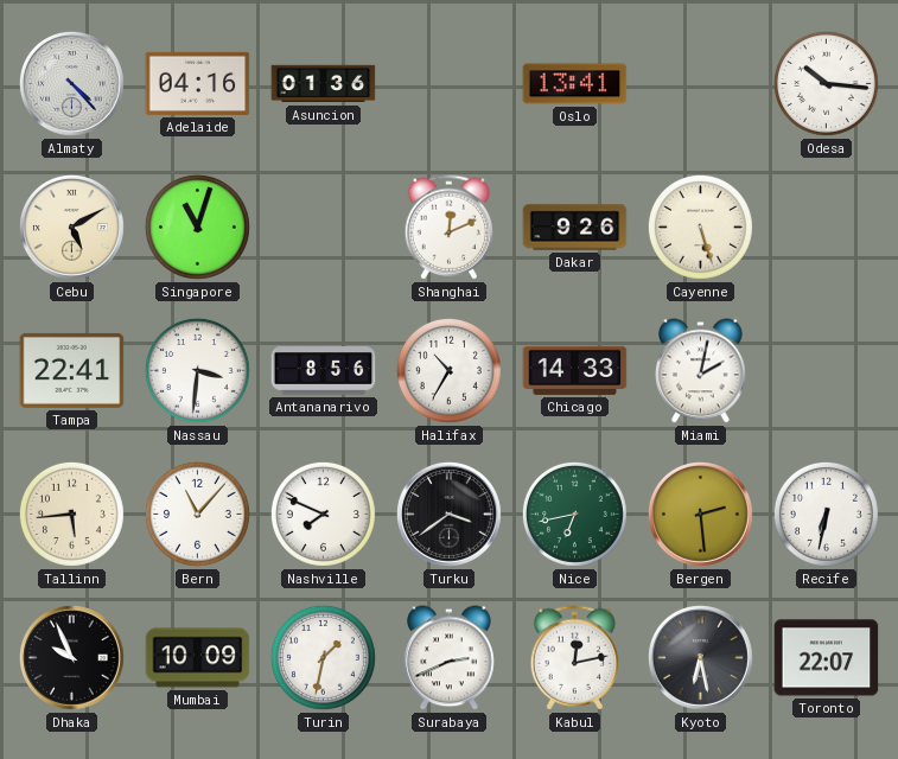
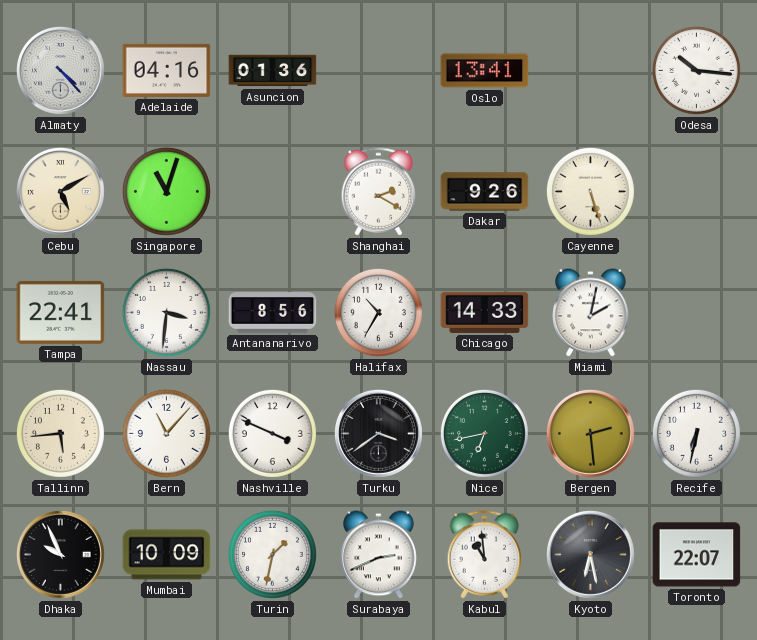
Shanghai: 12:11 -> 2:20
Nashville: 7:49 -> 3:49
Kabul: 12:13 -> 10:59
